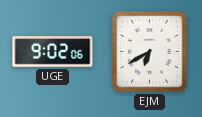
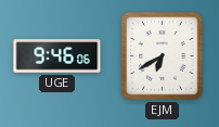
UGE: 9:02 -> 9:46
